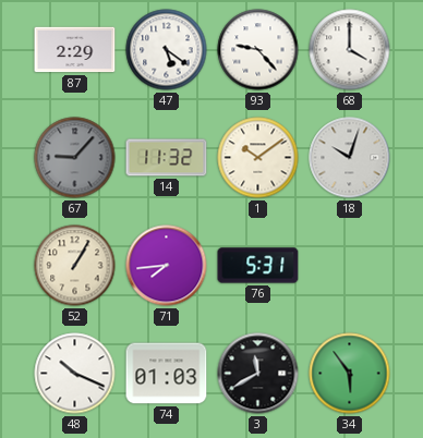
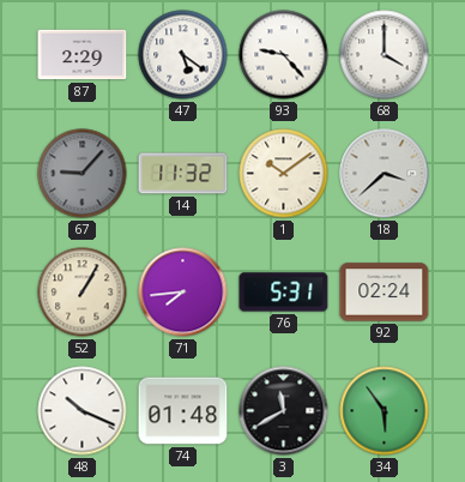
18: 10:03 -> 3:38
92: none -> 02:24
74: 01:03 -> 01:48
